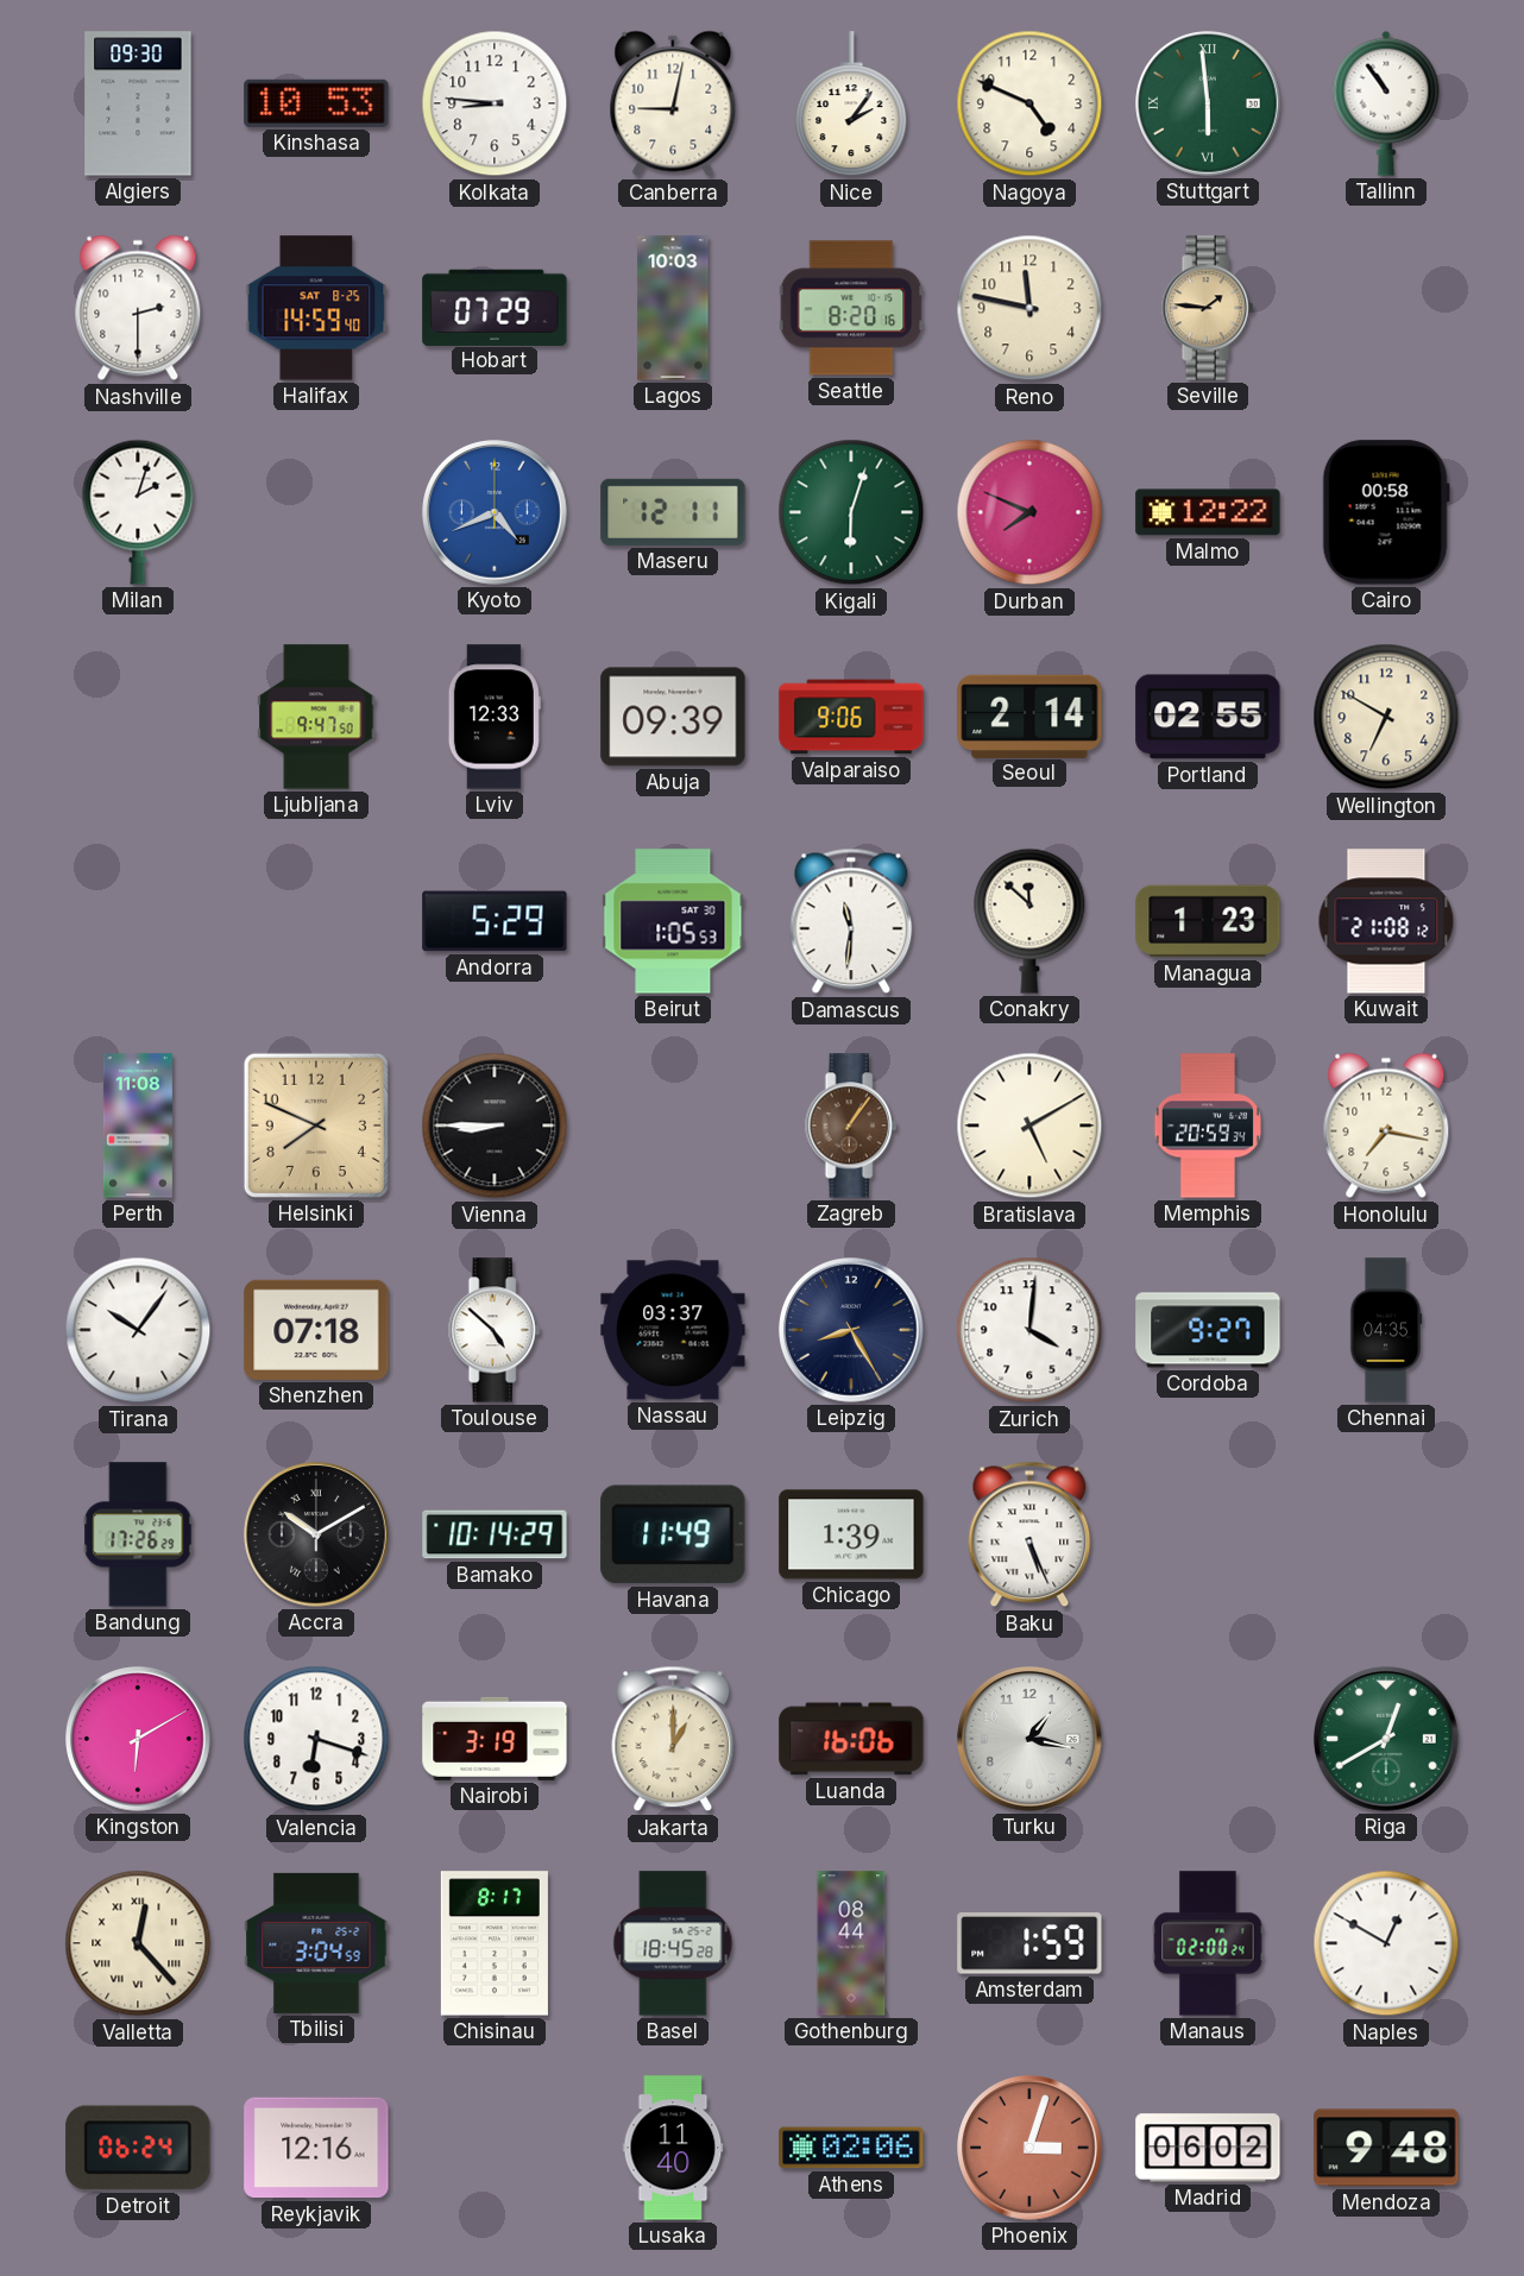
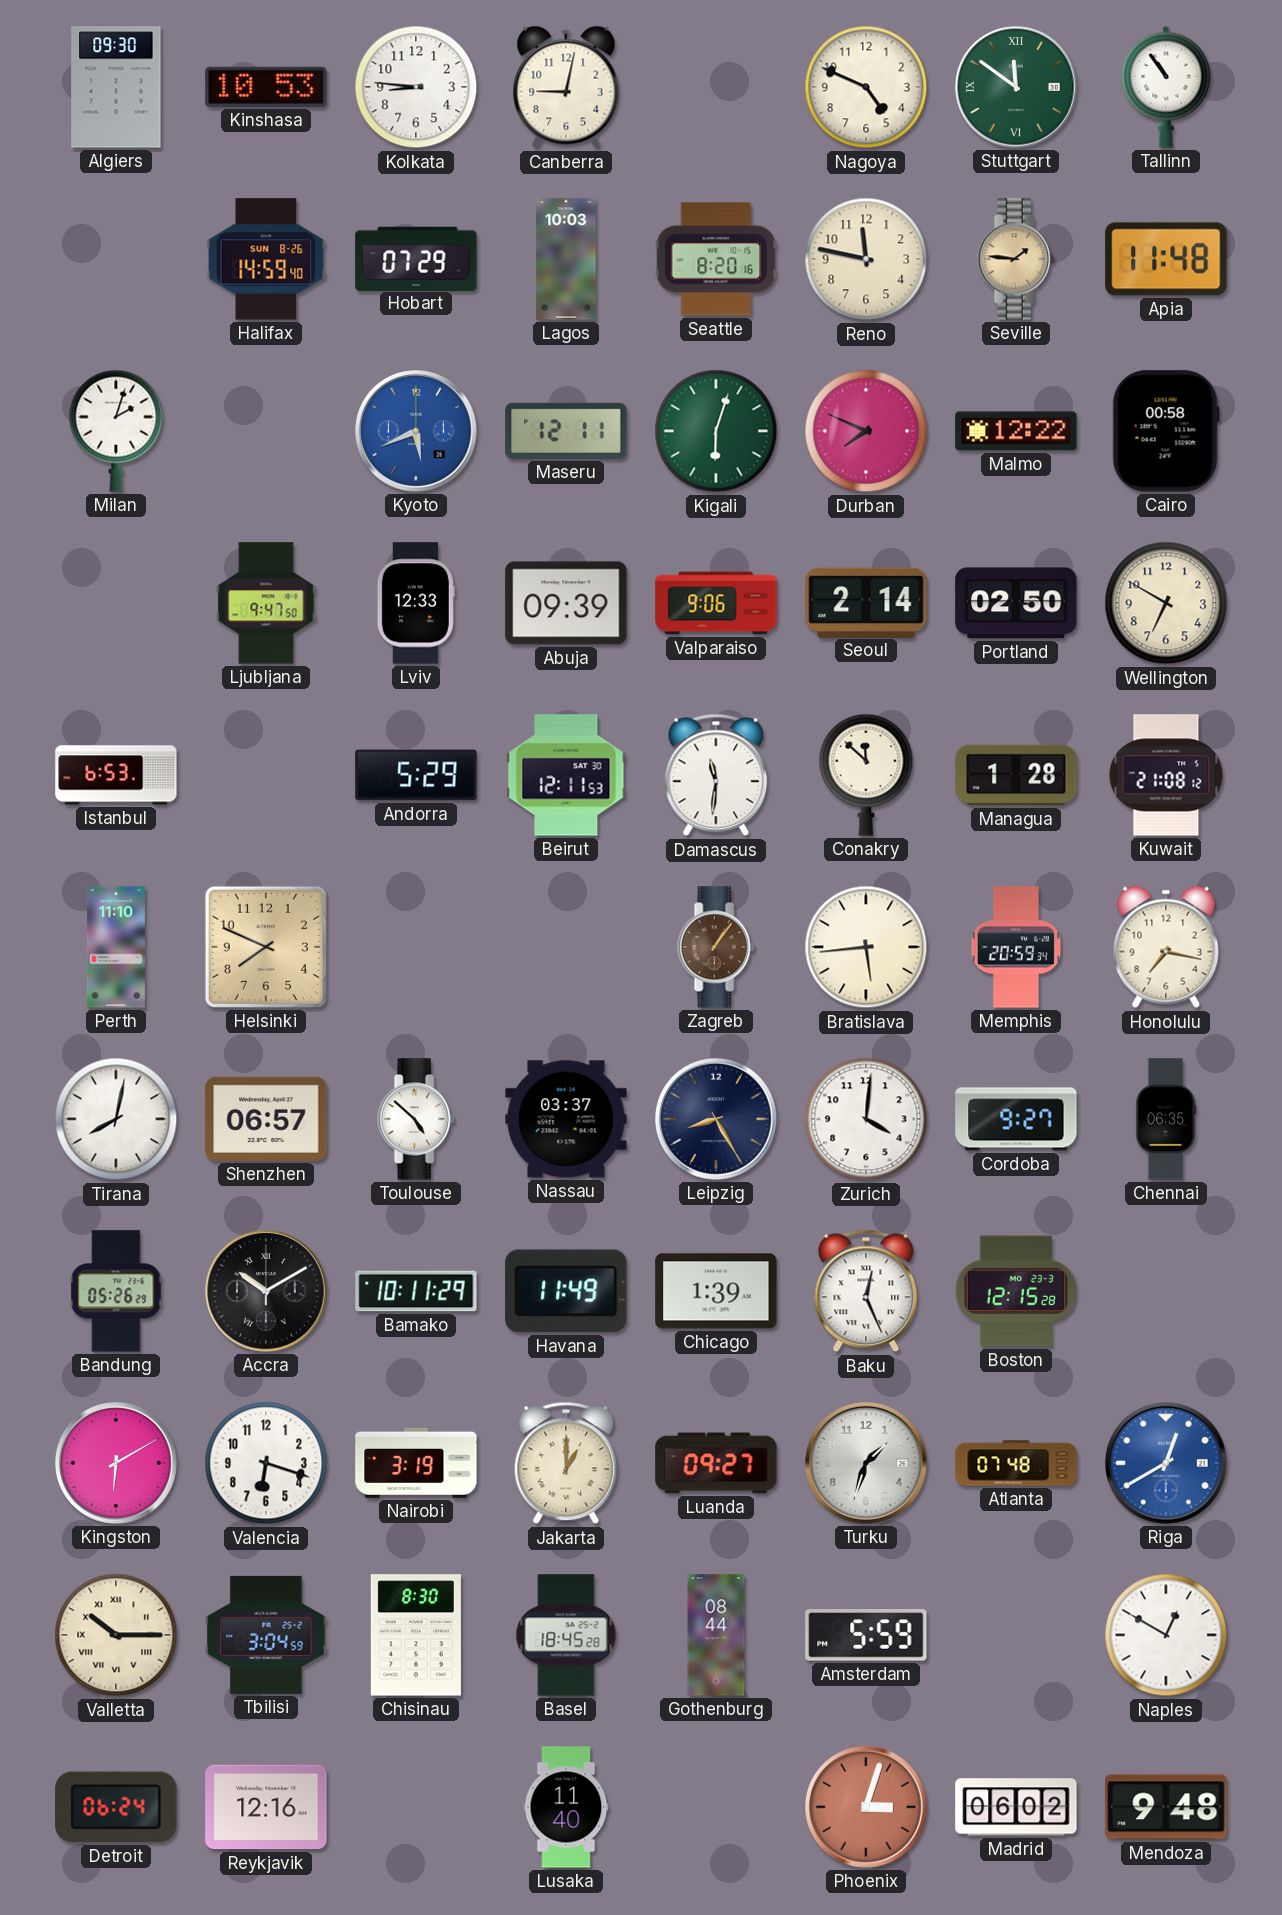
Nice: 2:06 -> none
Stuttgart: 5:59 -> 11:51
Nashville: 2:30 -> none
Halifax date: SAT 8-25 -> SUN 8-26
Apia: none -> 11:48
Kyoto: 4:41 -> 5:41
Portland: 02:55 -> 02:50
Istanbul: none -> 6:53
Beirut: 1:05 -> 12:11
Managua: 1:23 -> 1:28
Perth: 11:08 -> 11:10
Vienna: 8:45 -> none
Bratislava: 5:10 -> 5:44
Tirana: 10:06 -> 8:02
Shenzhen: 07:18 -> 06:57
Chennai: 04:35 -> 06:35
Bandung: 17:26 -> 05:26
Bamako: 10:14 -> 10:11
Baku: 5:26 -> 12:26
Boston: none -> 12:15
Luanda: 16:06 -> 09:27
Turku: 1:17 -> 1:33
Atlanta: none -> 07:48
Riga dial: green -> blue
Valletta: 12:23 -> 10:15
Chisinau: 8:17 -> 8:30
Amsterdam: 1:59 -> 5:59
Manaus: 02:00 -> none
Athens: 02:06 -> none
